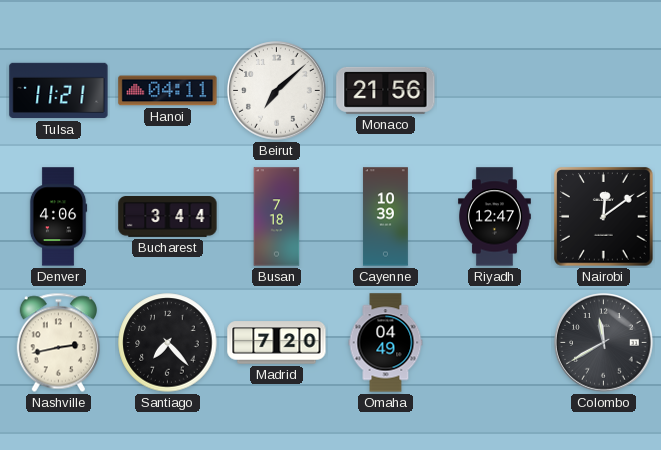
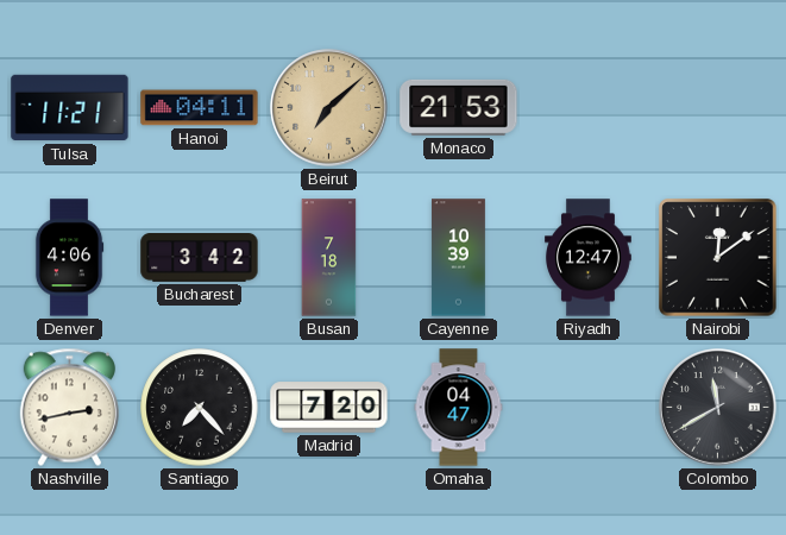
Beirut dial: white -> champagne
Monaco: 21:56 -> 21:53
Bucharest: 3:44 -> 3:42
Omaha: 04:49 -> 04:47
